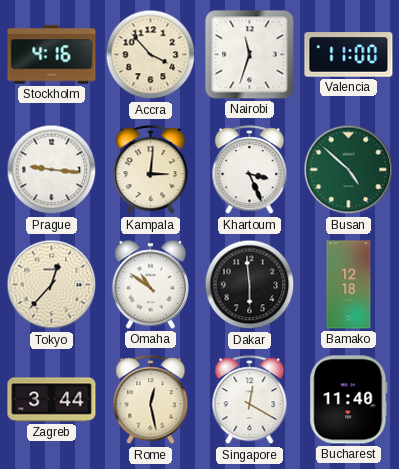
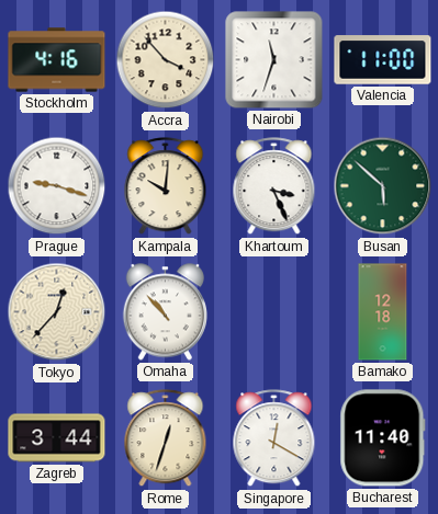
Prague: 9:16 -> 9:18
Kampala: 3:01 -> 10:01
Busan: 4:52 -> 5:52
Omaha: 10:51 -> 10:53
Dakar: 5:59 -> none
Rome: 12:28 -> 12:33
